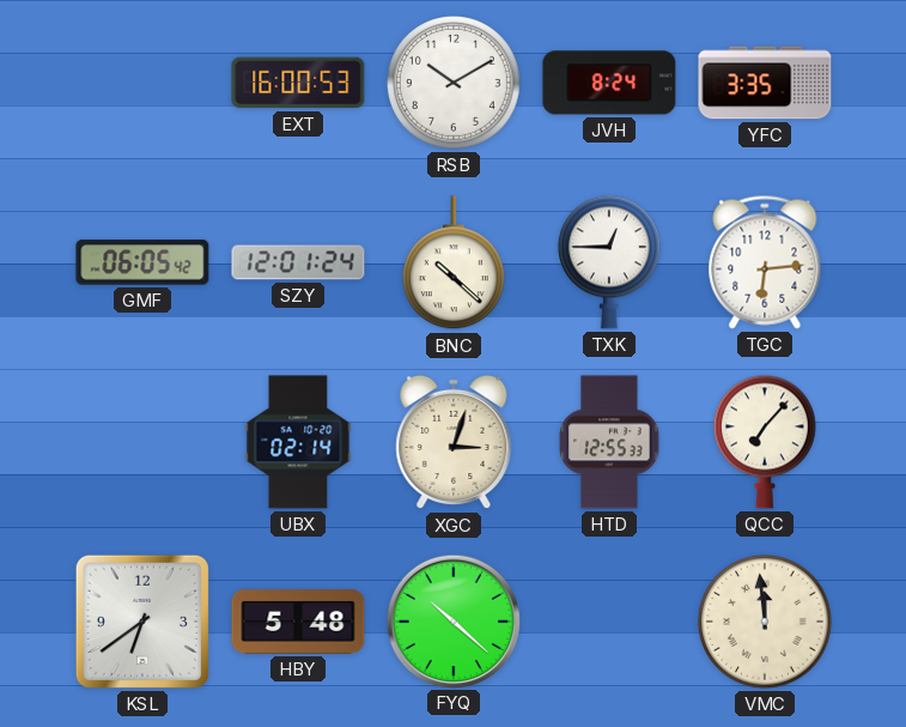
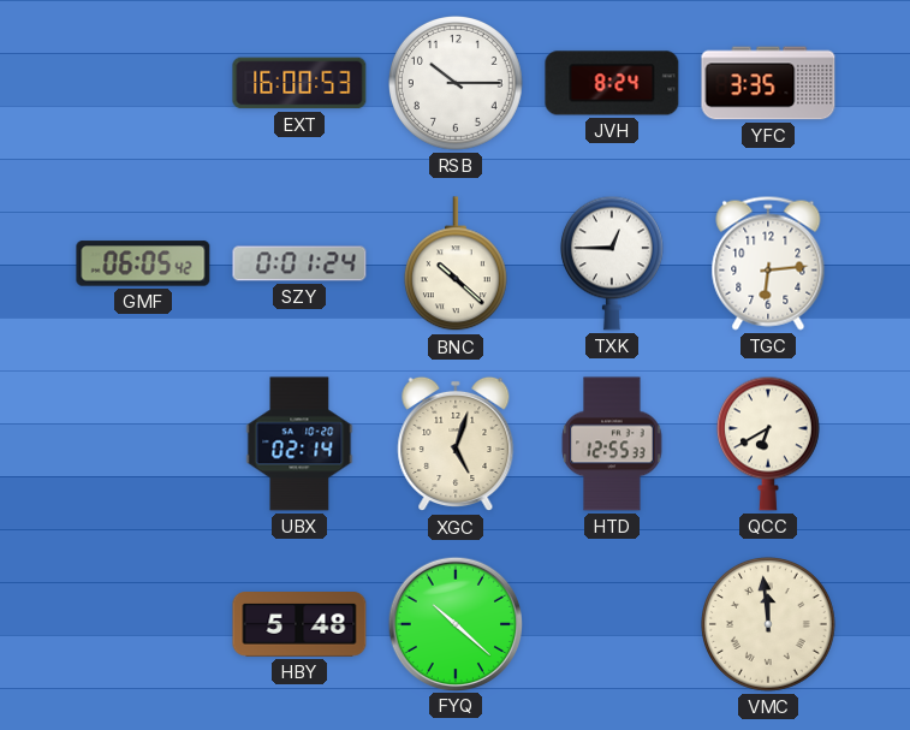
RSB: 10:10 -> 10:15
SZY: 12:01 -> 0:01
XGC: 3:03 -> 5:03
QCC: 7:07 -> 6:40
KSL: 6:39 -> none
